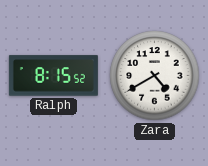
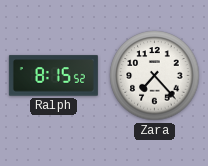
Zara: 4:40 -> 7:23
